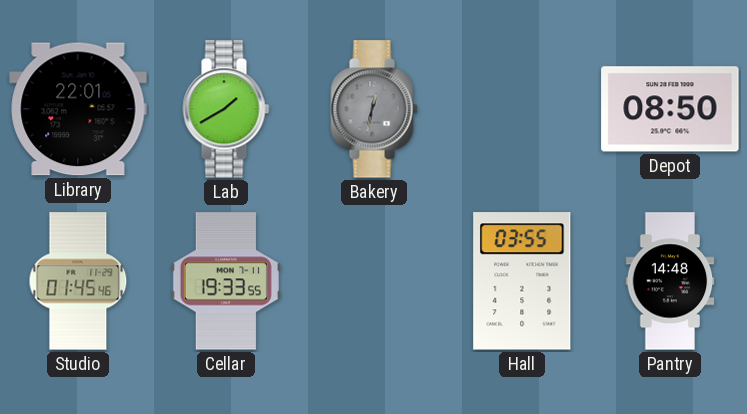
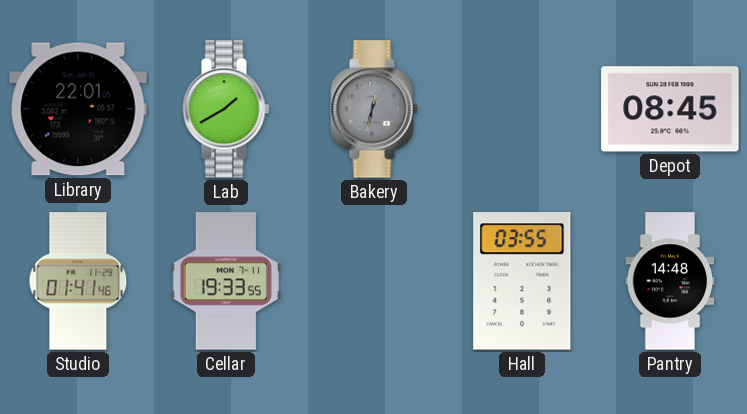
Depot: 08:50 -> 08:45
Studio: 01:45 -> 01:41
